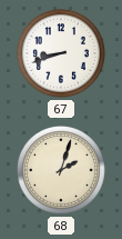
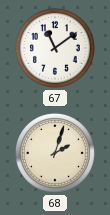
67: 8:42 -> 11:09
